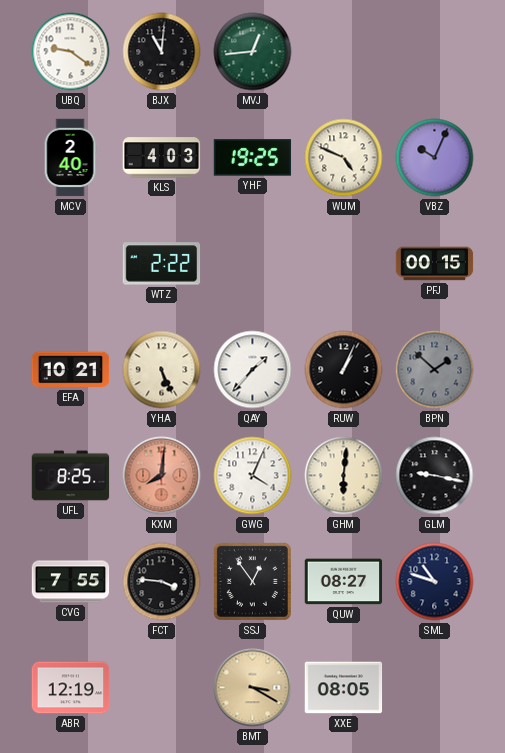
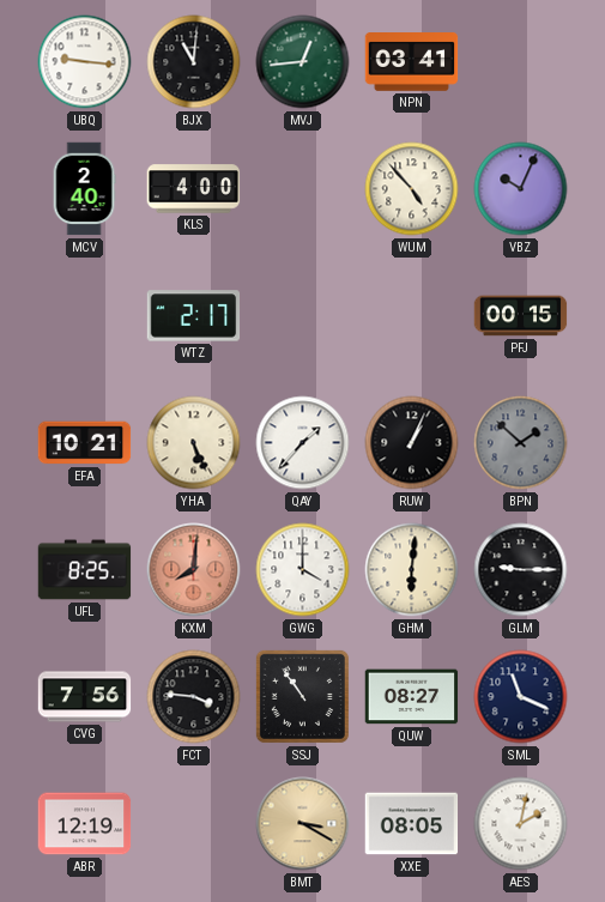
UBQ: 9:21 -> 9:16
NPN: none -> 03:41
KLS: 4:03 -> 4:00
YHF: 19:25 -> none
WUM: 4:49 -> 4:53
WTZ: 2:22 -> 2:17
GWG: 4:04 -> 4:00
GLM: 9:17 -> 9:15
CVG: 7:55 -> 7:56
SSJ: 12:54 -> 10:54
SML: 10:48 -> 11:19
AES: none -> 2:02
